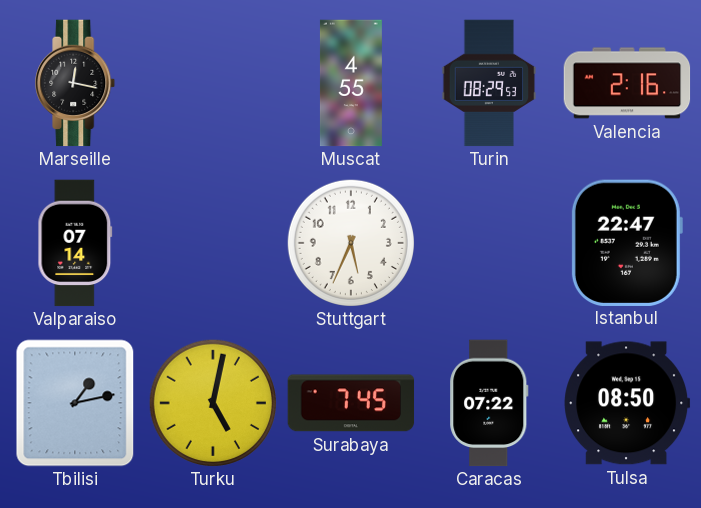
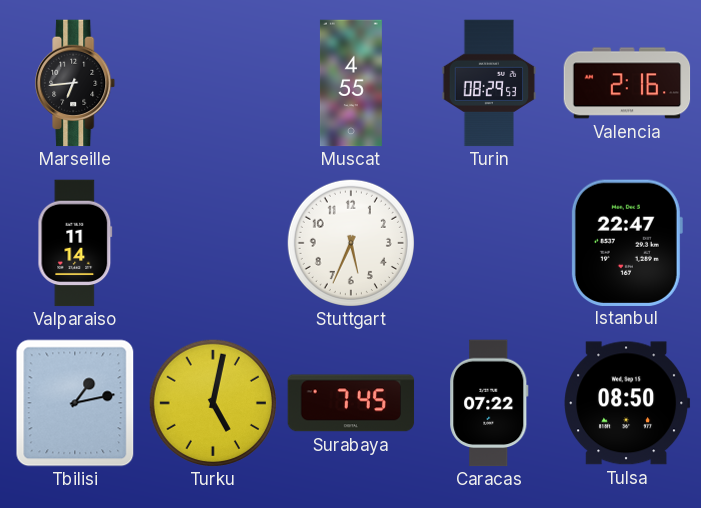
Marseille: 12:17 -> 6:44
Valparaiso: 07:14 -> 11:14
